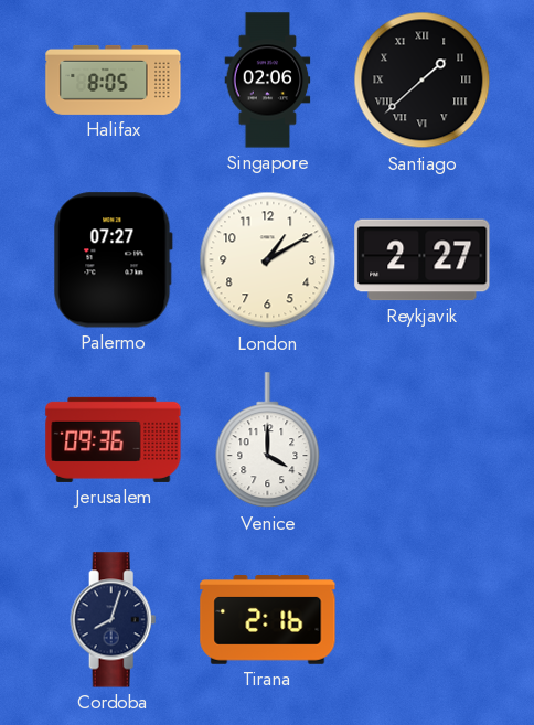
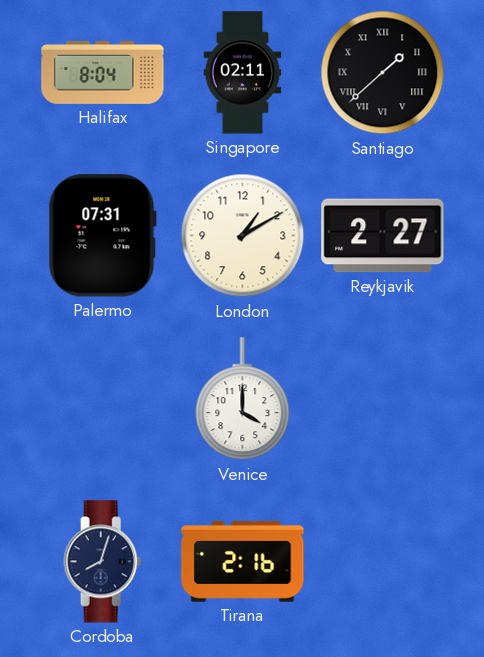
Halifax: 8:05 -> 8:04
Singapore: 02:06 -> 02:11
Palermo: 07:27 -> 07:31
Jerusalem: 09:36 -> none
